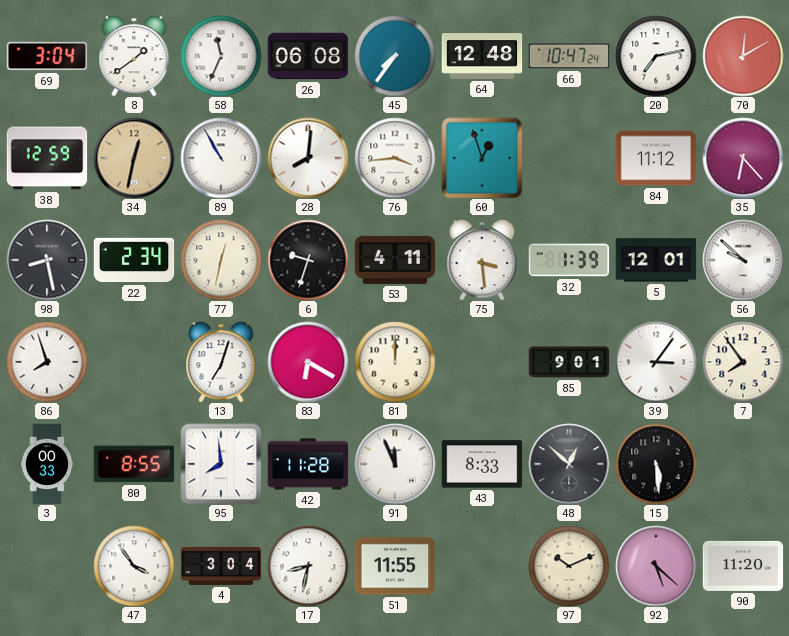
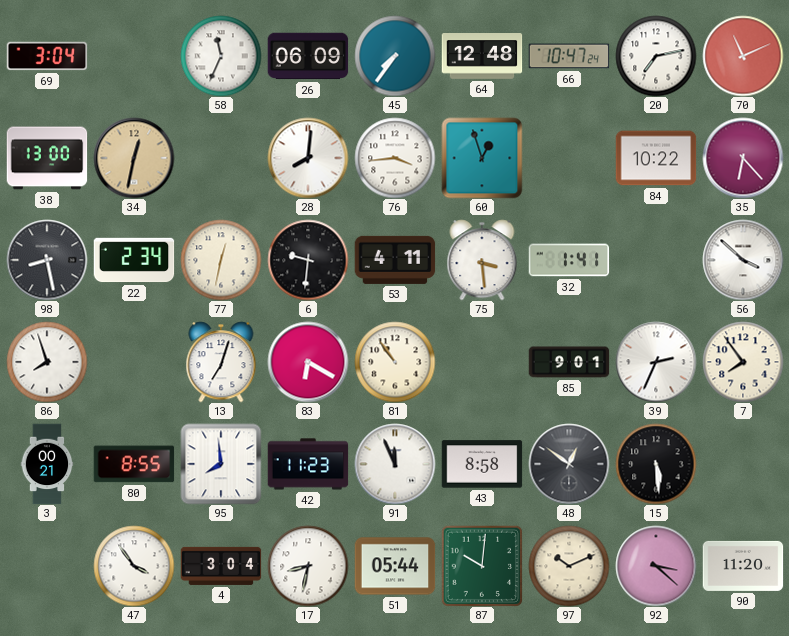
8: 1:39 -> none
26: 06:08 -> 06:09
70: 12:10 -> 11:11
38: 12:59 -> 13:00
89: 10:55 -> none
84: 11:12 -> 10:22
6: 9:33 -> 9:31
32: 1:39 -> 1:41
5: 12:01 -> none
56: 9:52 -> 3:52
81: 12:00 -> 10:54
39: 3:06 -> 2:34
3: 00:33 -> 00:21
42: 11:28 -> 11:23
43: 8:33 -> 8:58
48: 12:52 -> 12:51
51: 11:55 -> 05:44
87: none -> 10:01
92: 5:22 -> 3:22
